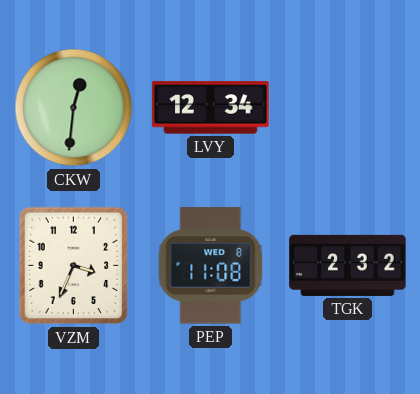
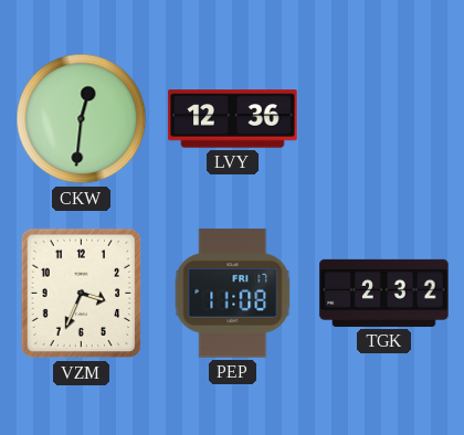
LVY: 12:34 -> 12:36
PEP date: WED 8 -> FRI 17
